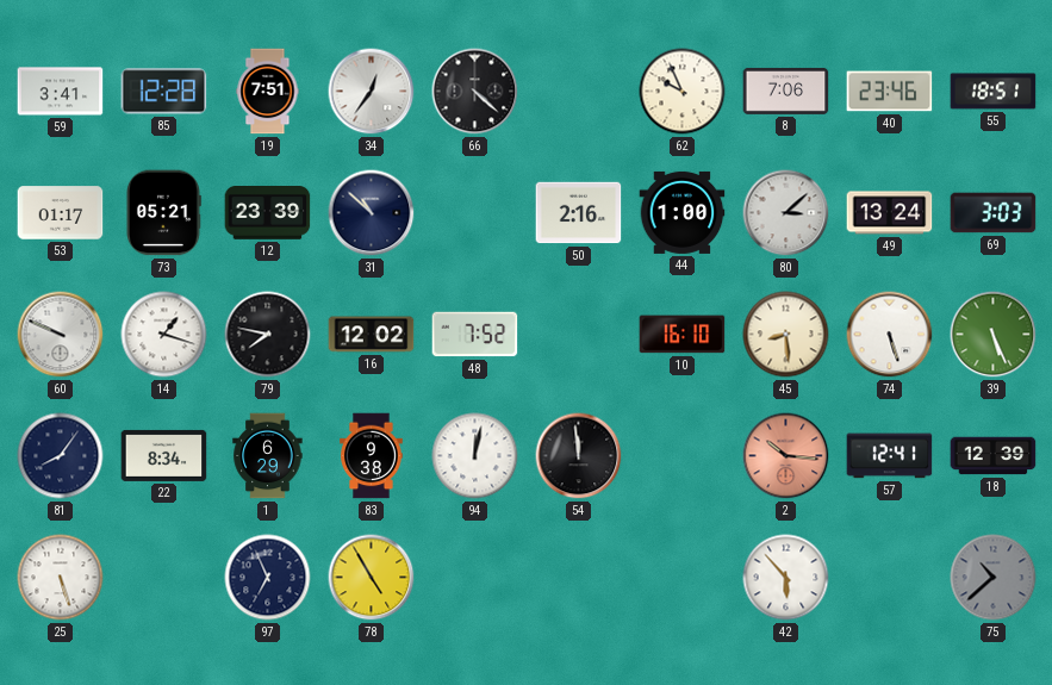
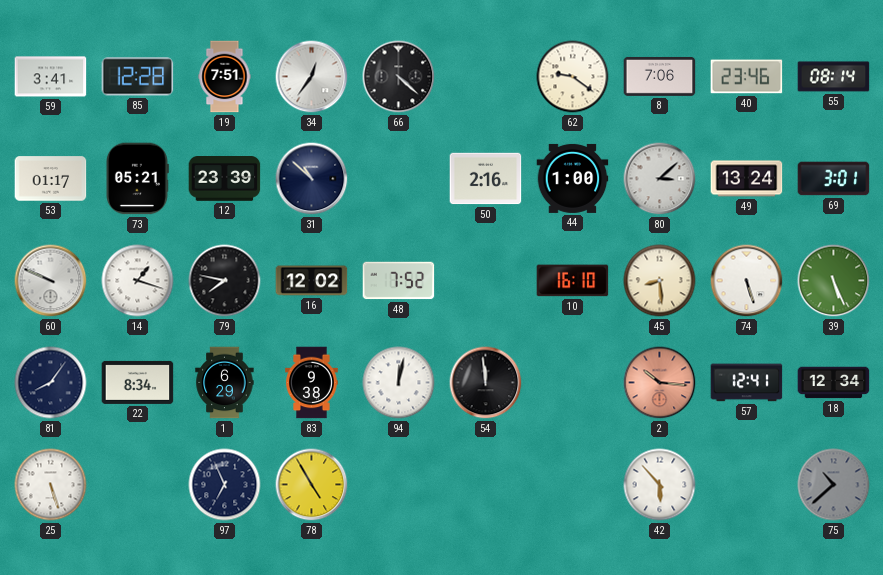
62: 9:56 -> 9:21
55: 18:51 -> 08:14
69: 3:03 -> 3:01
18: 12:39 -> 12:34
